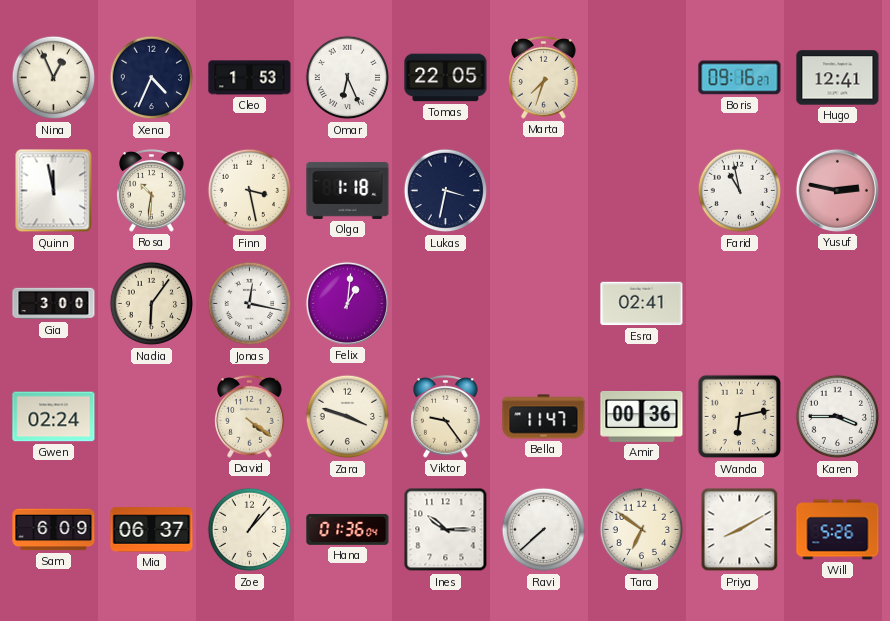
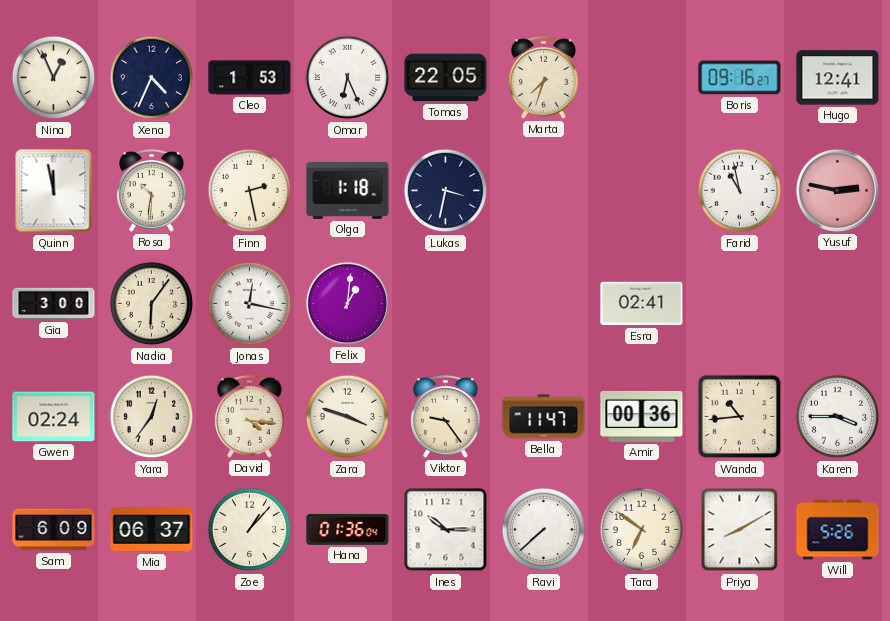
Finn: 3:28 -> 2:28
Yara: none -> 12:36
David: 4:21 -> 4:16
Wanda: 6:13 -> 10:44
